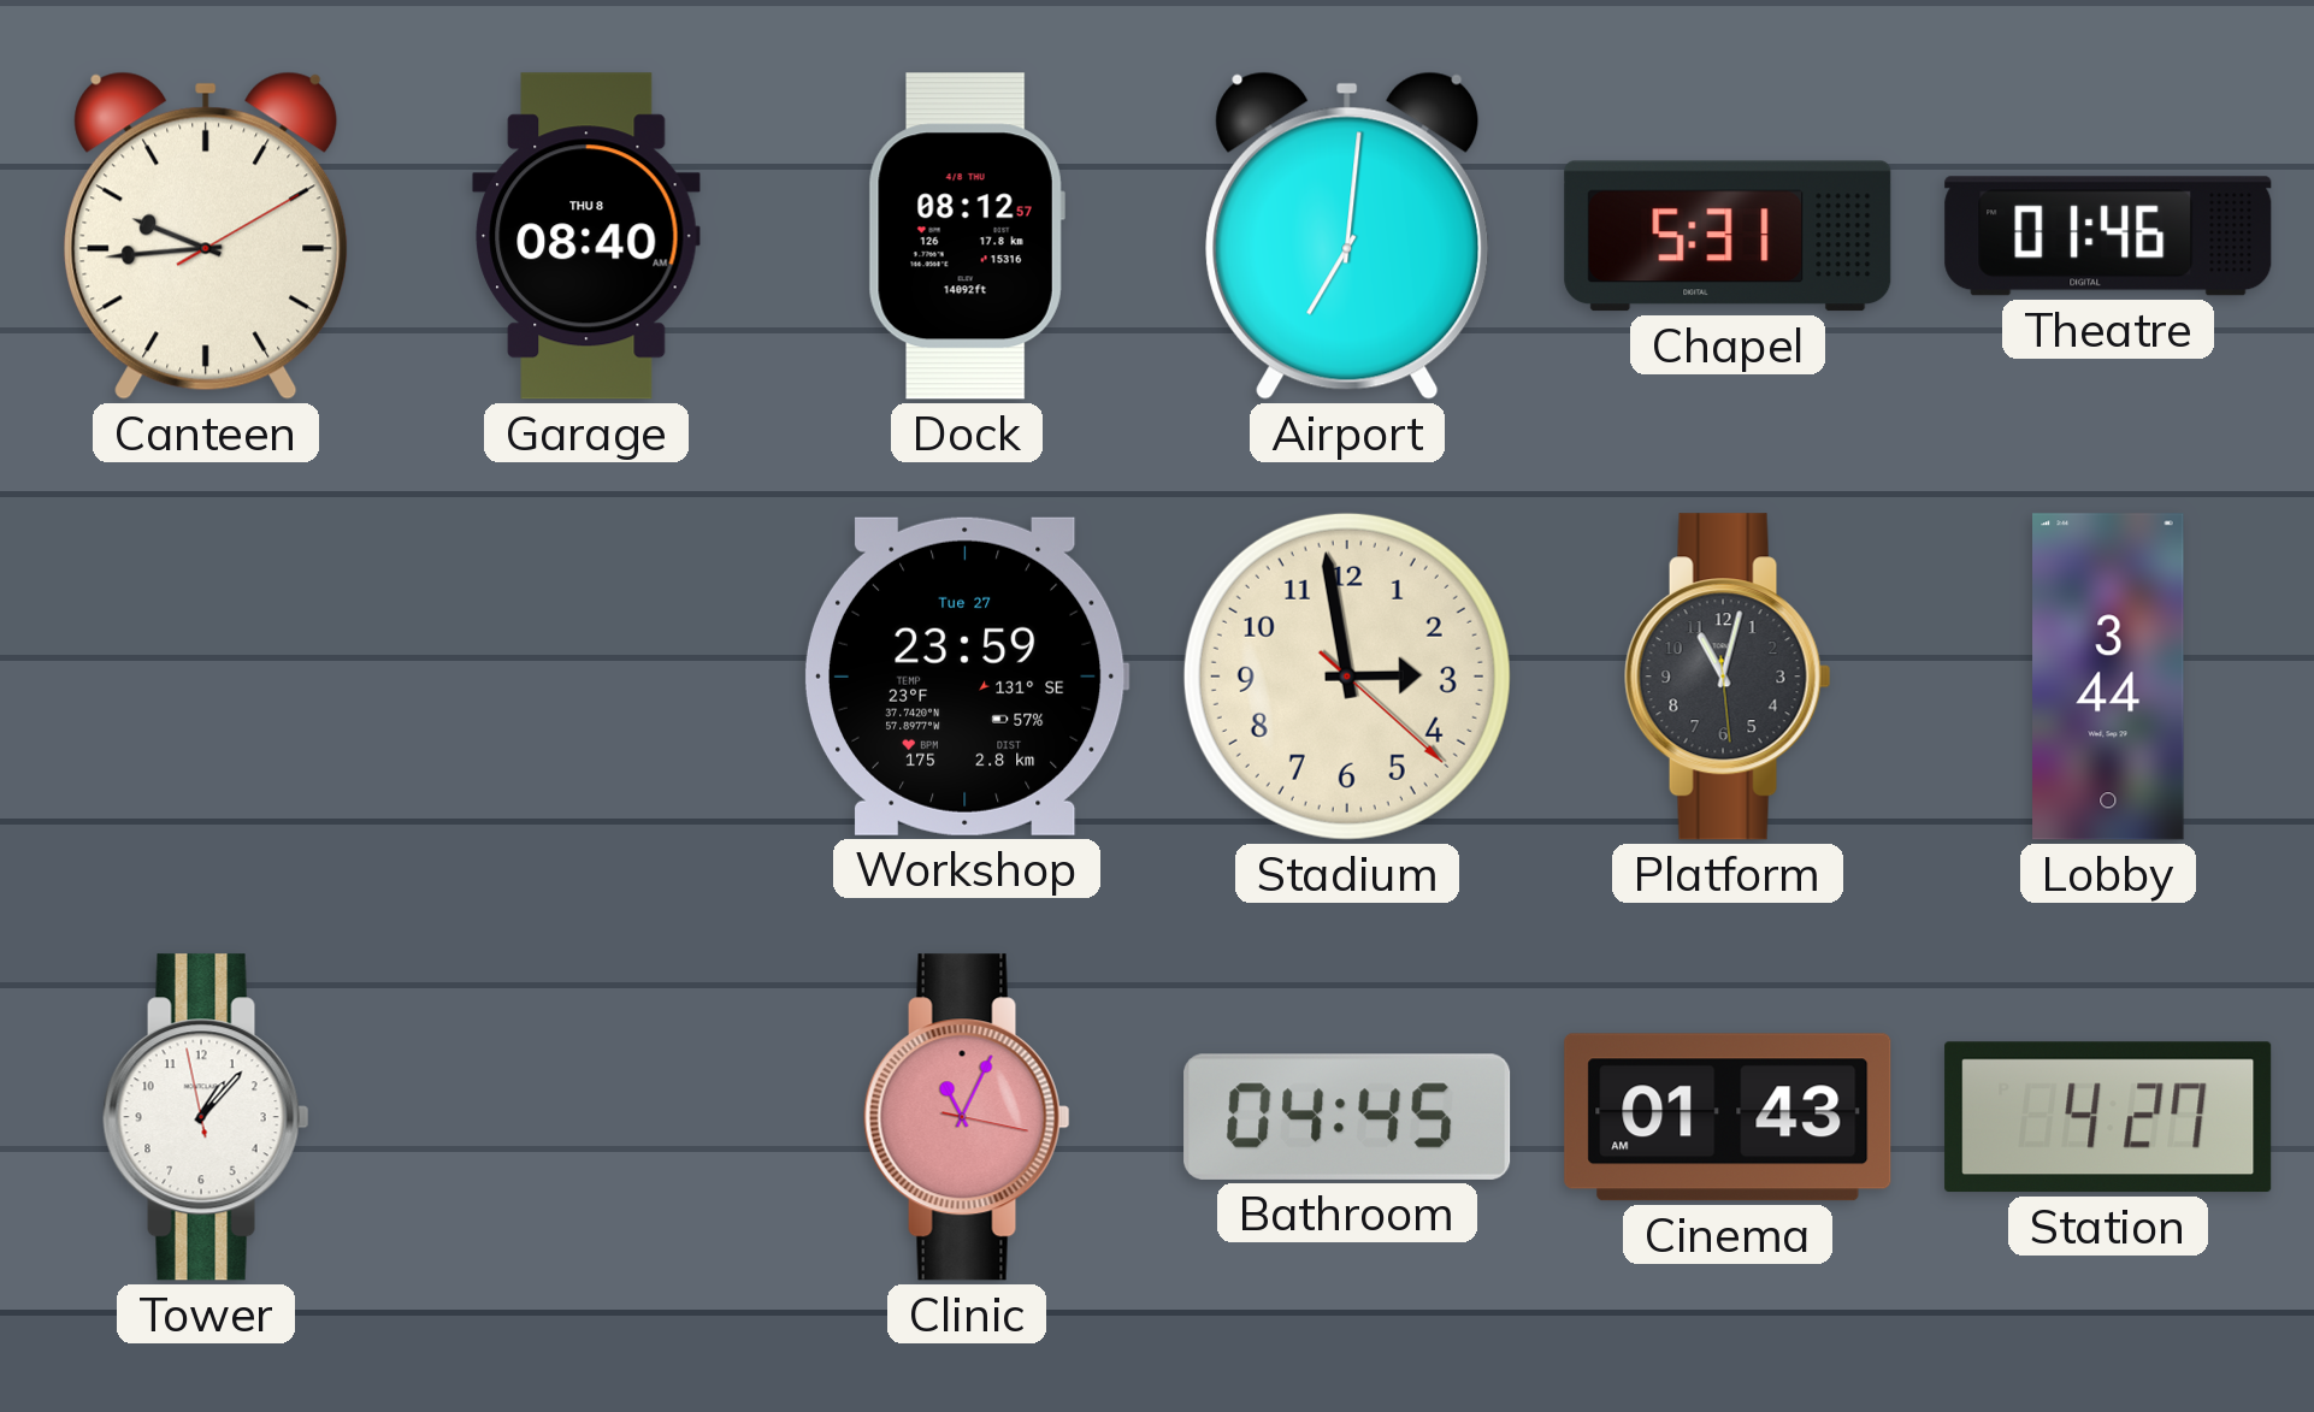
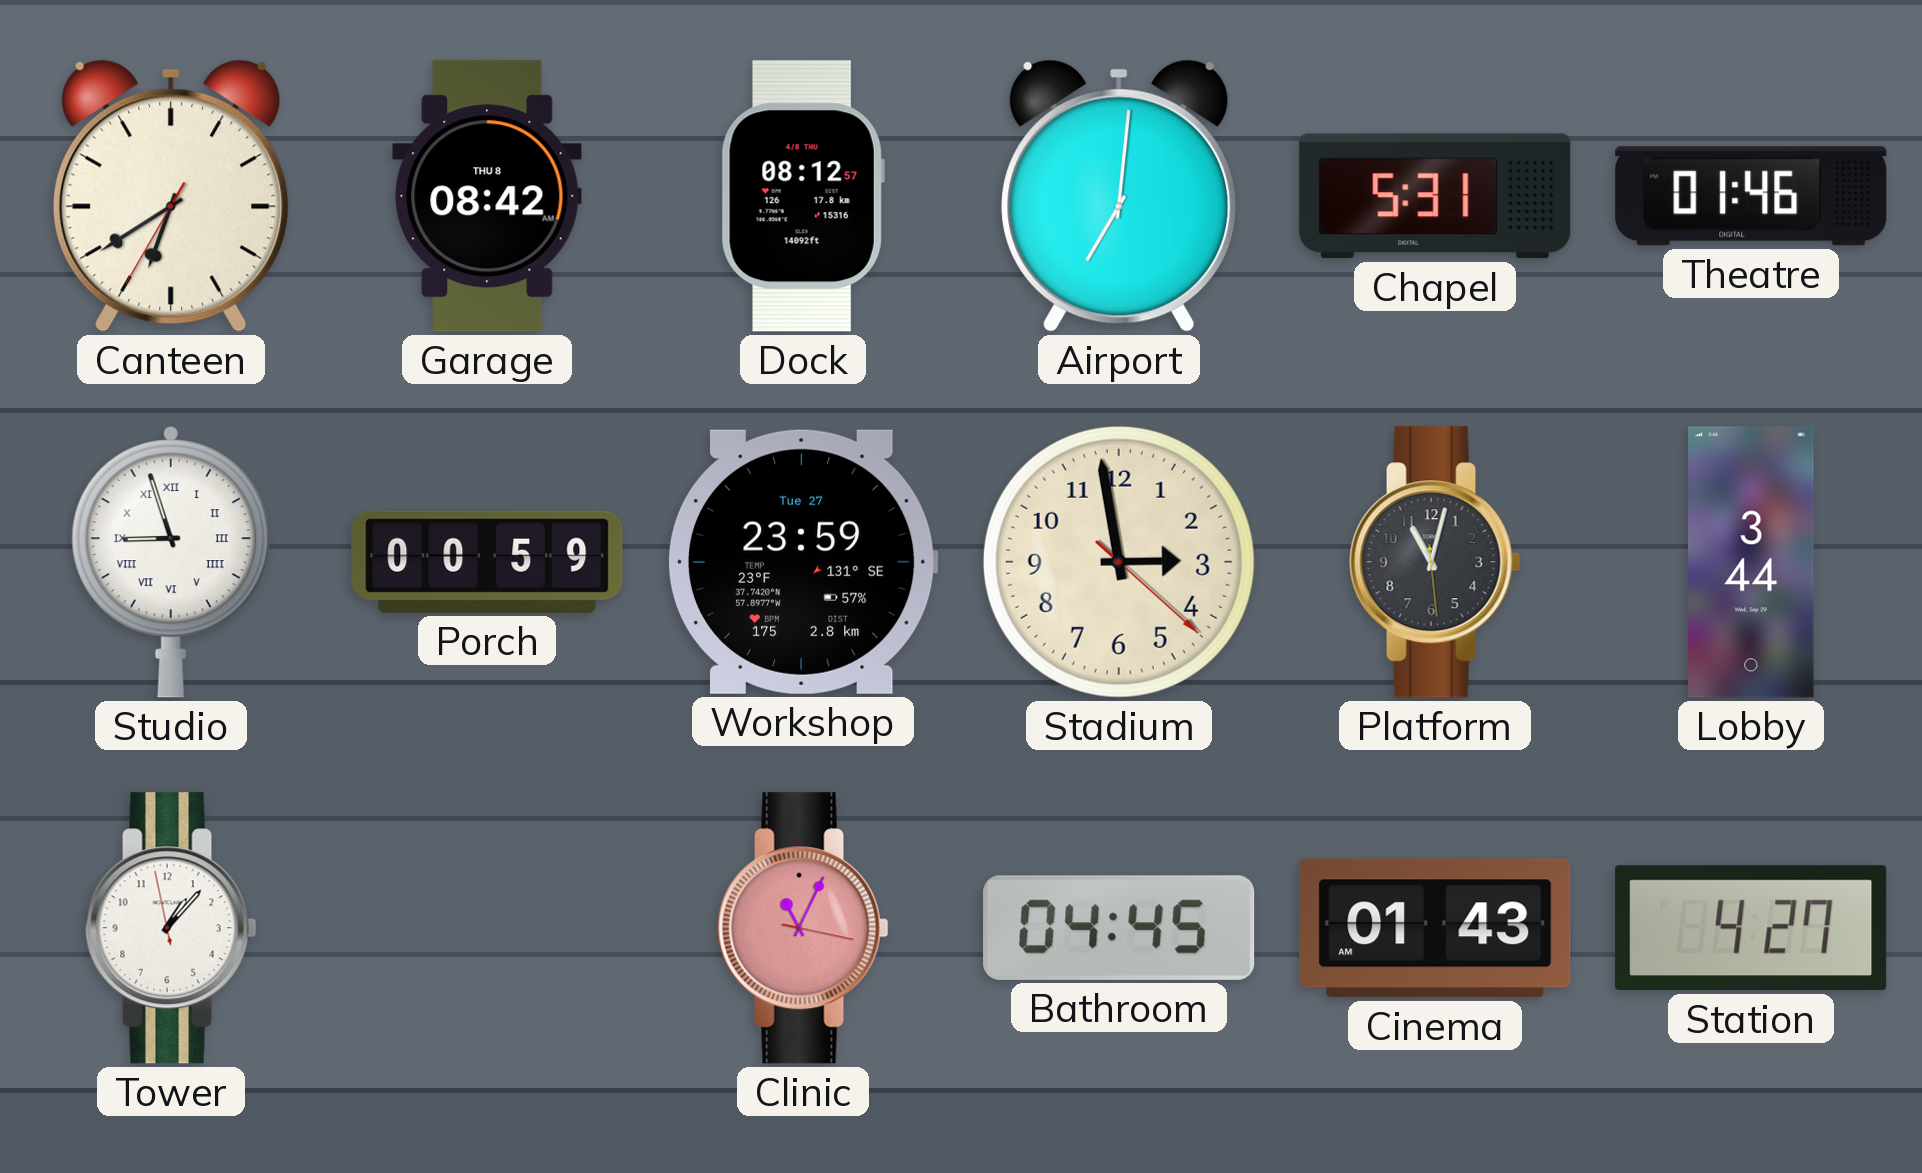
Canteen: 9:44 -> 6:39
Garage: 08:40 -> 08:42
Studio: none -> 8:57
Porch: none -> 00:59
